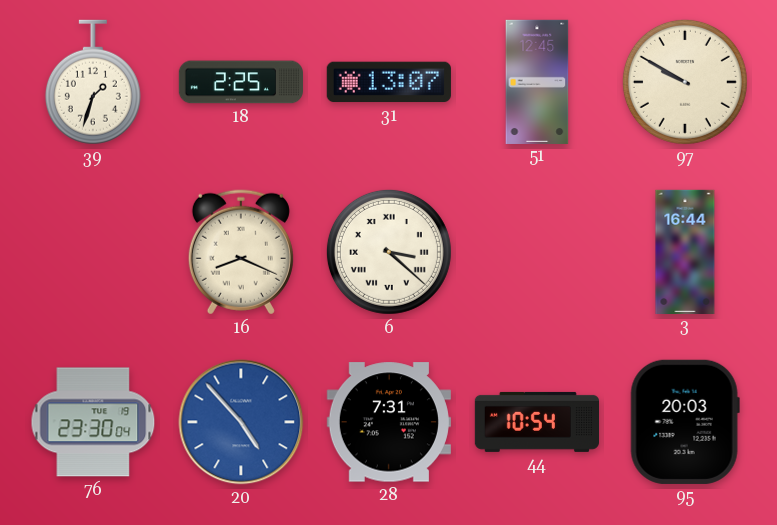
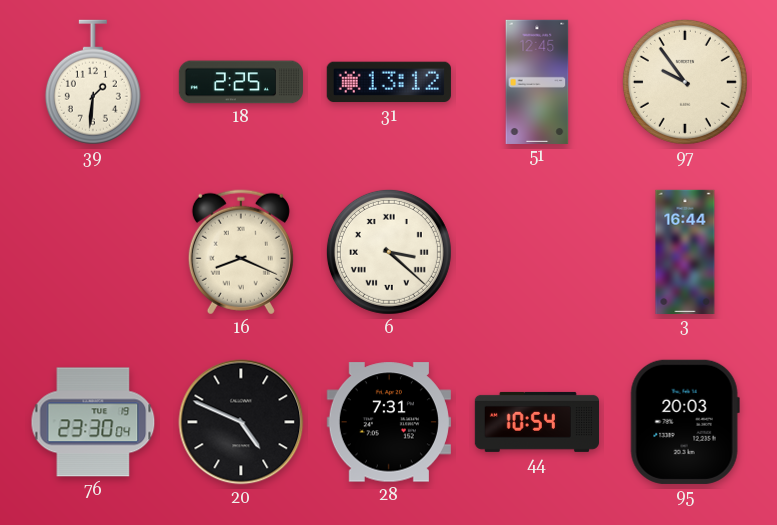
39: 1:33 -> 1:31
31: 13:07 -> 13:12
97: 9:50 -> 9:54
20: 4:53 -> 4:49
20 dial: blue -> black
